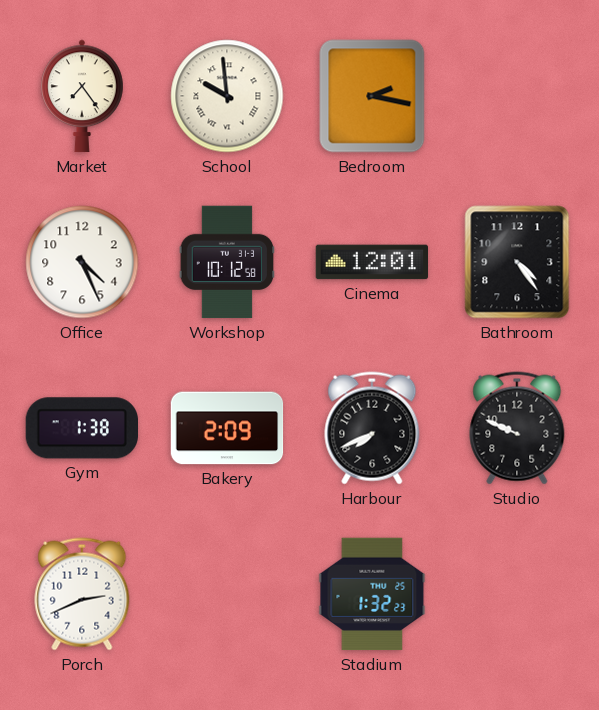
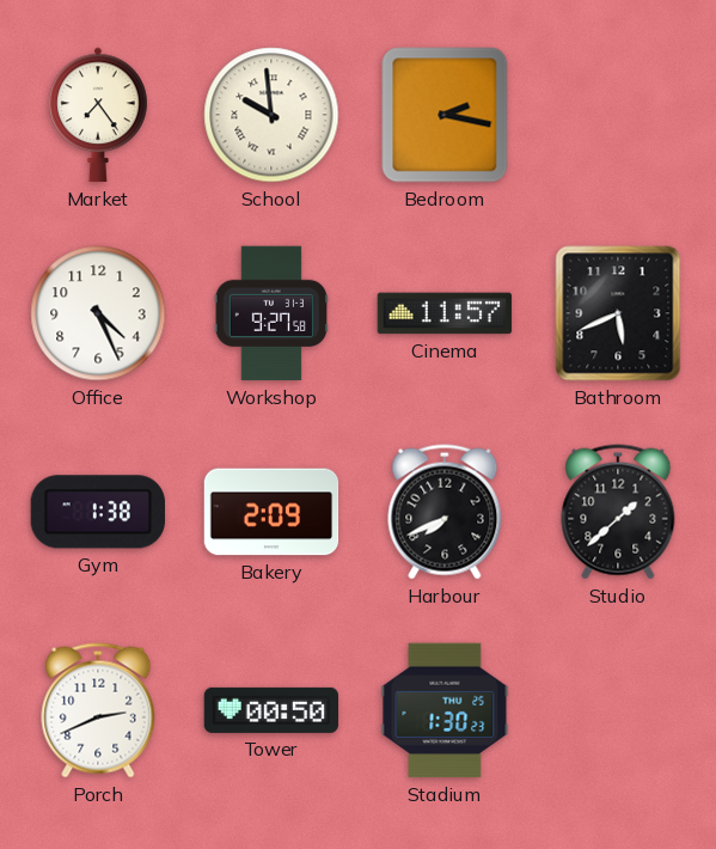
Workshop: 10:12 -> 9:27
Cinema: 12:01 -> 11:57
Bathroom: 4:24 -> 5:41
Studio: 9:49 -> 1:38
Tower: none -> 00:50
Stadium: 1:32 -> 1:30
